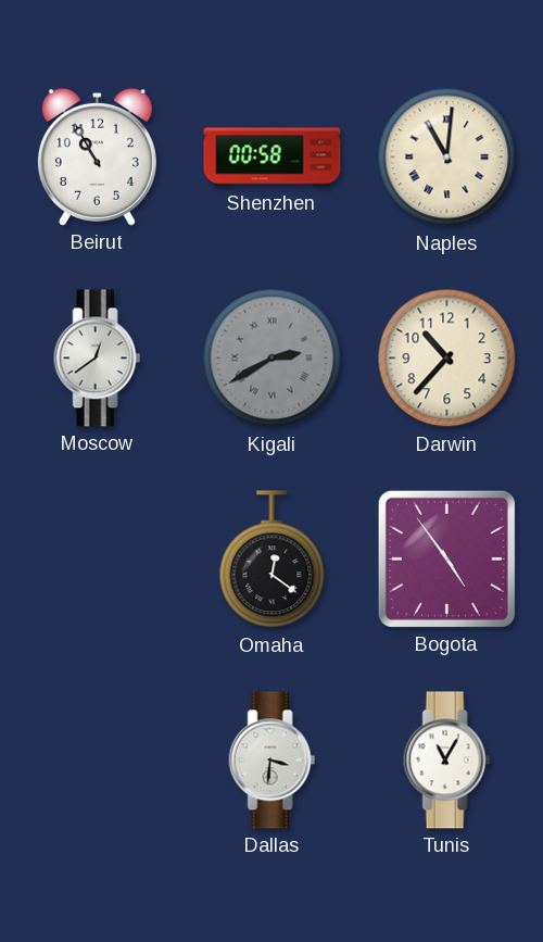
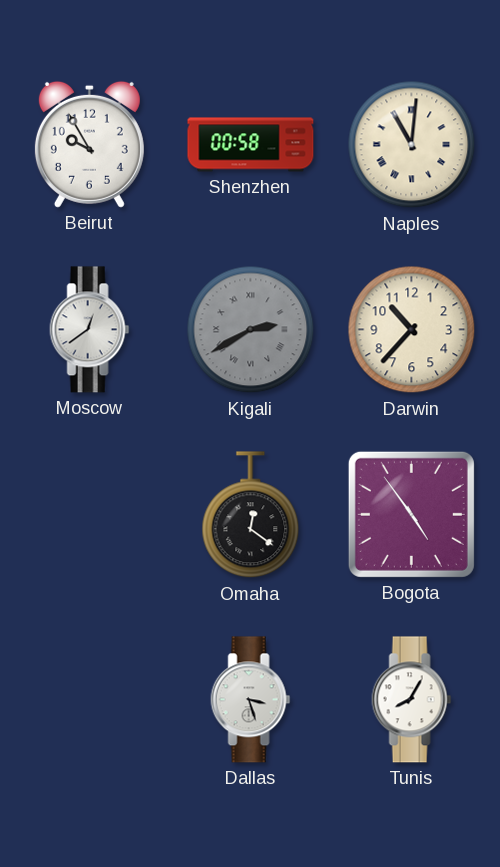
Beirut: 10:55 -> 9:55
Dallas: 3:31 -> 3:27
Tunis: 11:05 -> 8:05
